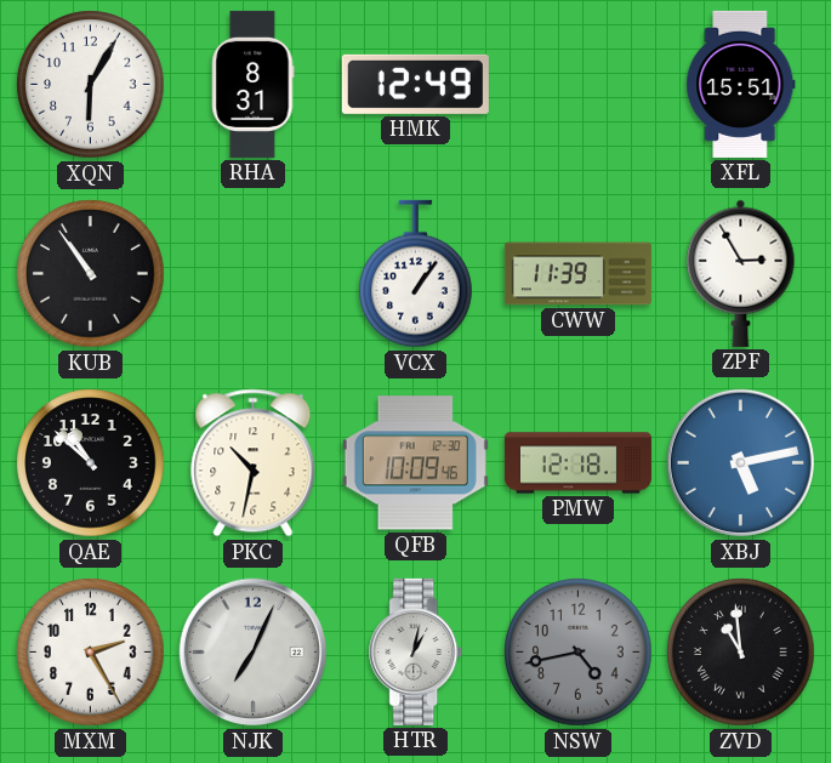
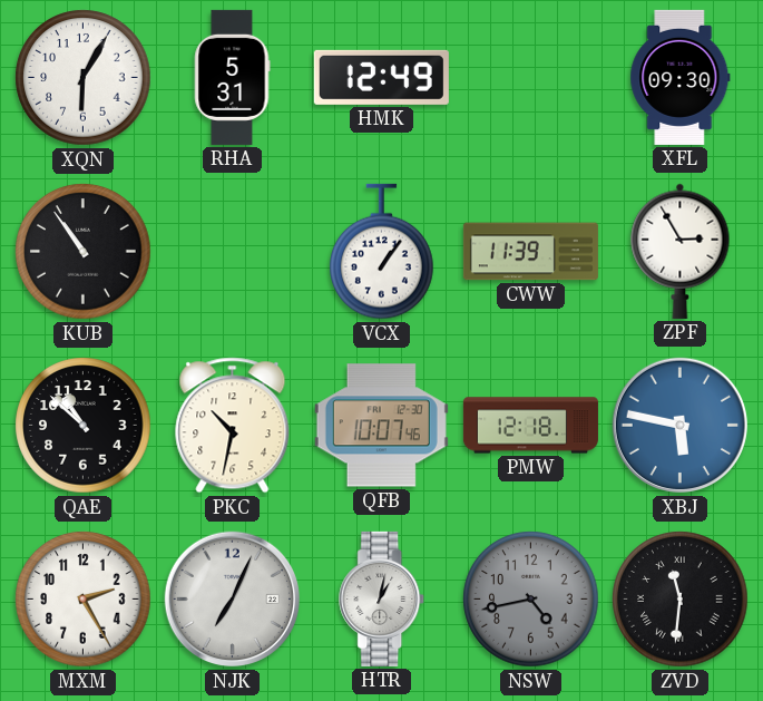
RHA: 8:31 -> 5:31
XFL: 15:51 -> 09:30
QFB: 10:09 -> 10:07
XBJ: 5:13 -> 5:47
ZVD: 10:59 -> 11:31
